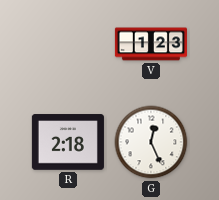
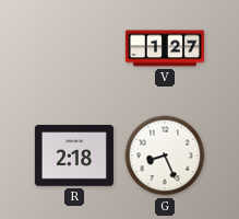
V: 1:23 -> 1:27
G: 12:26 -> 8:26
